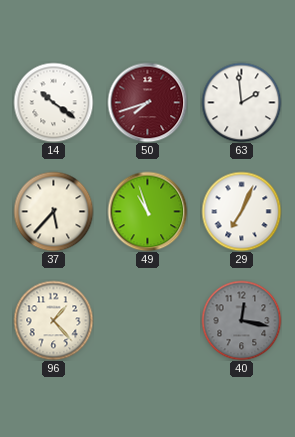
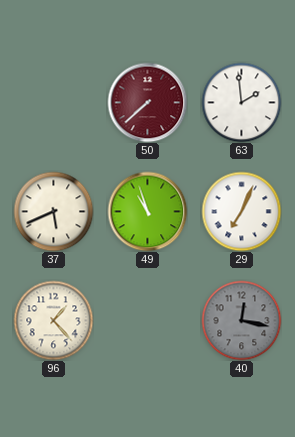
14: 10:21 -> none
50: 7:42 -> 7:38
37: 5:37 -> 5:41
